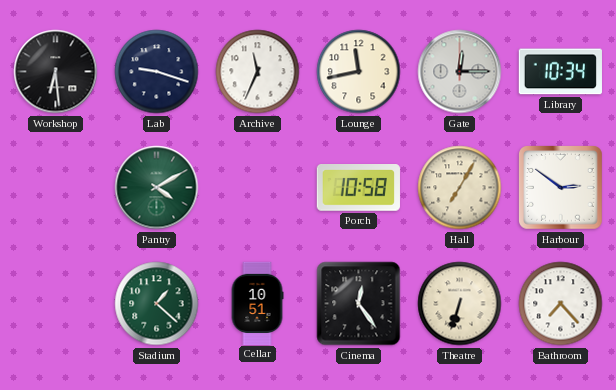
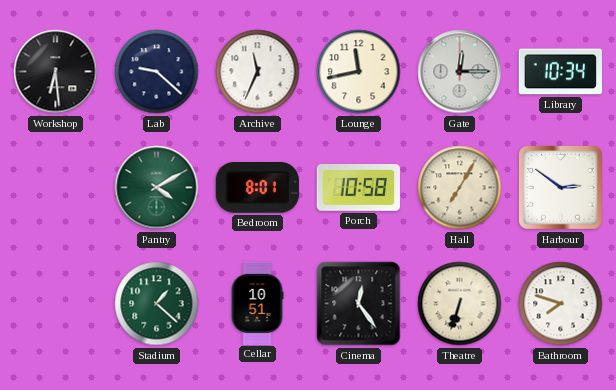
Lab: 9:18 -> 9:22
Bedroom: none -> 8:01
Bathroom: 7:23 -> 7:48
